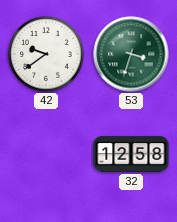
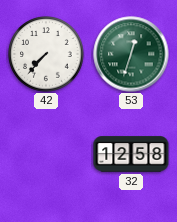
42: 9:39 -> 7:37
53: 3:33 -> 12:33
